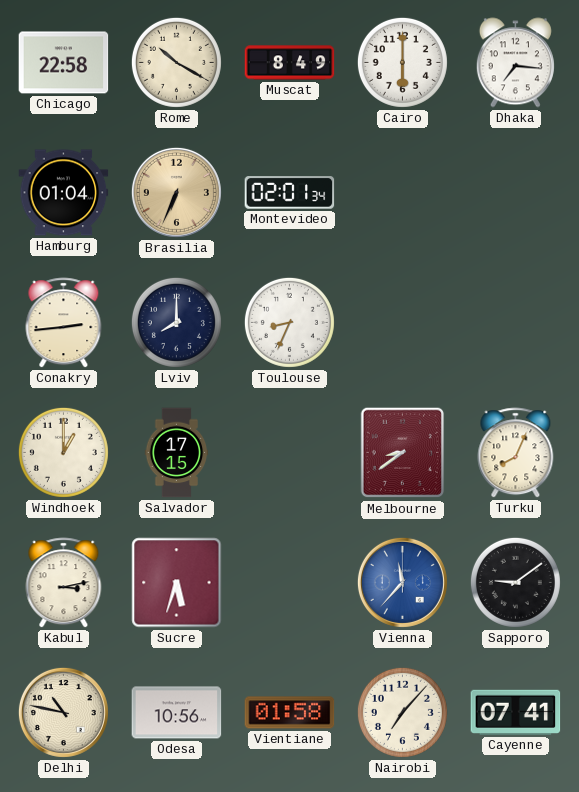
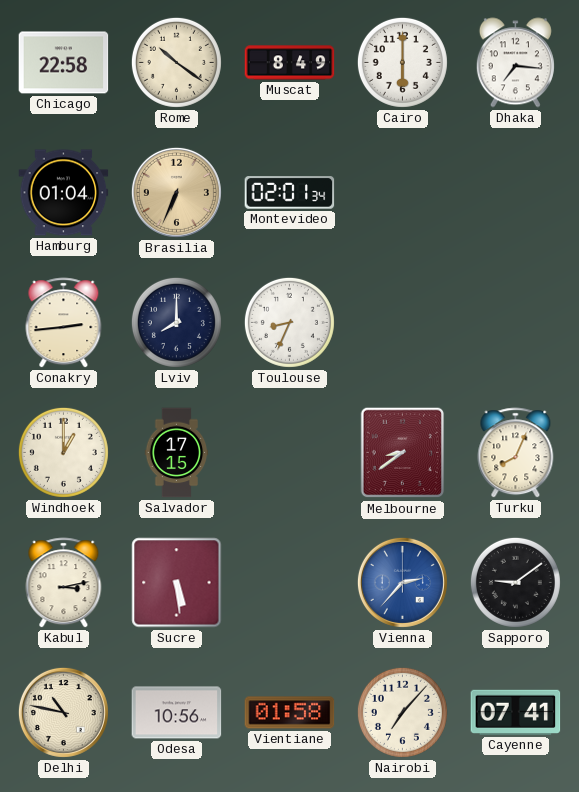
Rome: 10:20 -> 10:21
Sucre: 5:33 -> 5:29
Vienna: 11:37 -> 2:37
